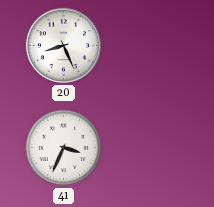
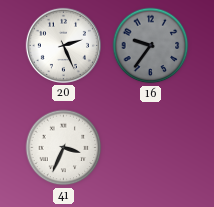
20: 8:26 -> 2:26
16: none -> 9:36
